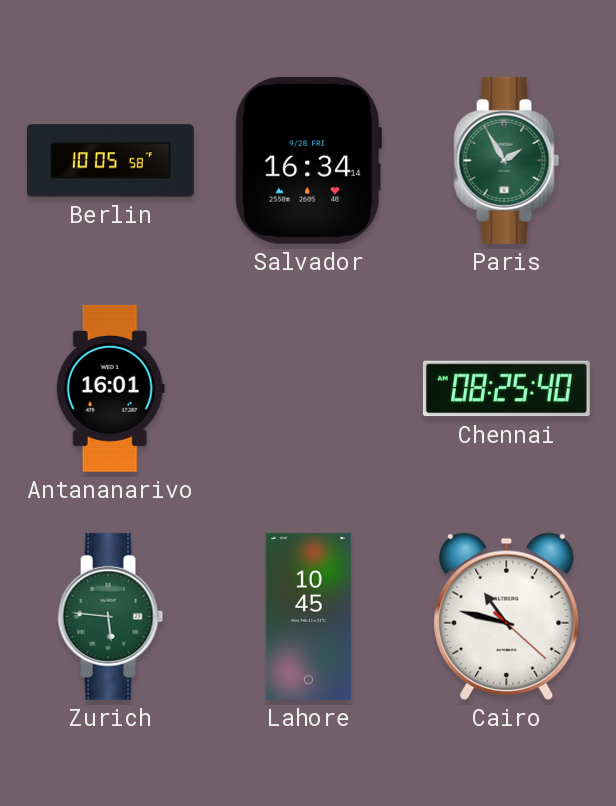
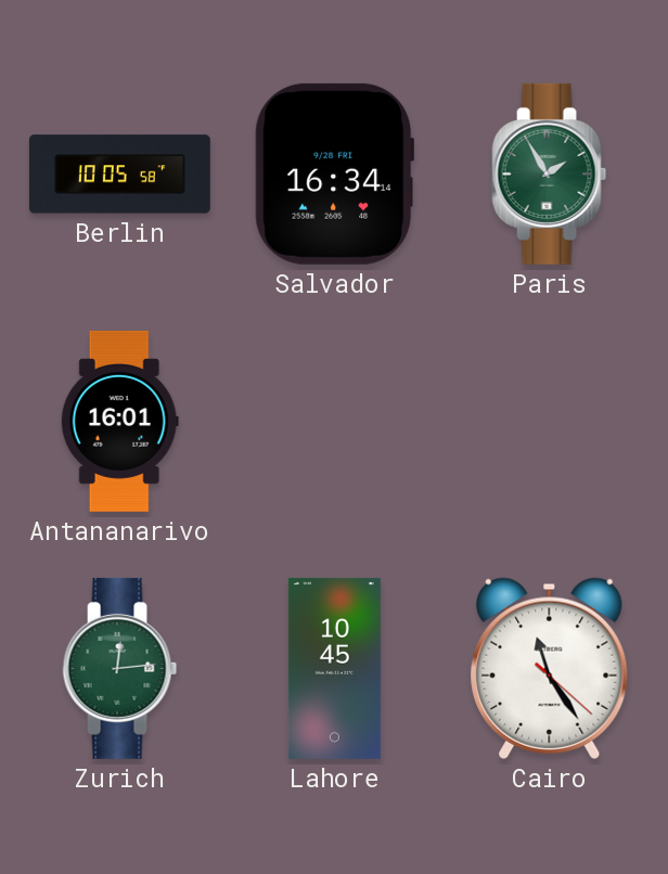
Chennai: 08:25 -> none
Zurich: 5:46 -> 12:14
Cairo: 10:47 -> 11:24
